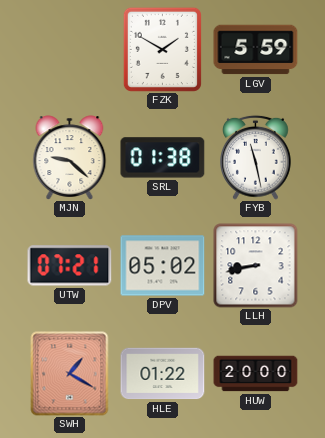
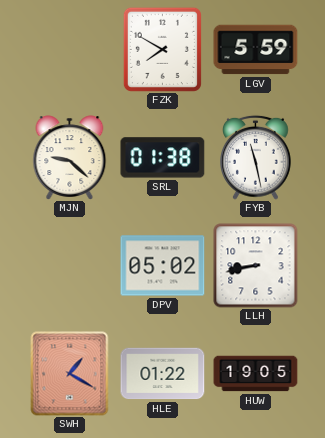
FZK: 1:50 -> 7:50
UTW: 07:21 -> none
HUW: 20:00 -> 19:05
